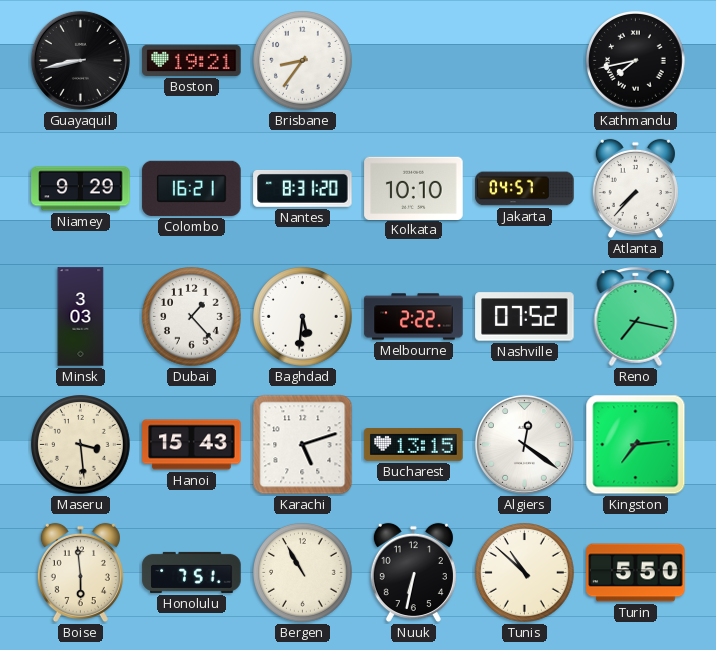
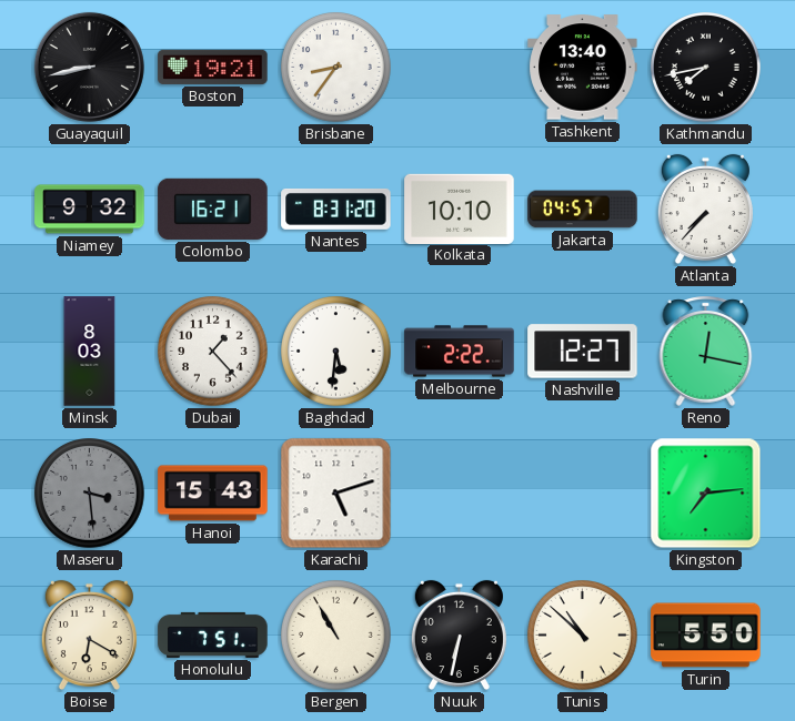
Tashkent: none -> 13:40
Niamey: 9:29 -> 9:32
Minsk: 3:03 -> 8:03
Nashville: 07:52 -> 12:27
Reno: 7:17 -> 12:17
Maseru dial: cream -> grey
Bucharest: 13:15 -> none
Algiers: 12:21 -> none
Boise: 5:59 -> 6:20
